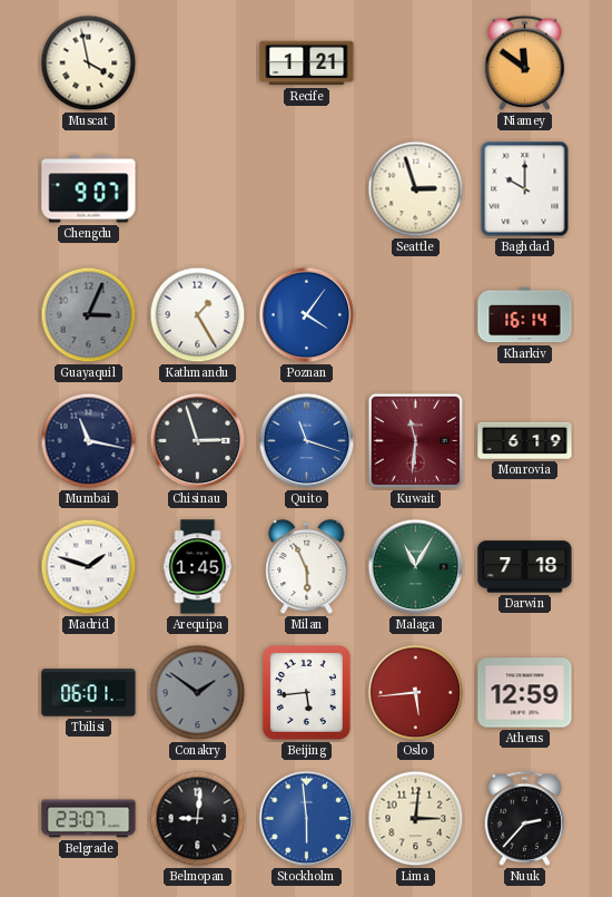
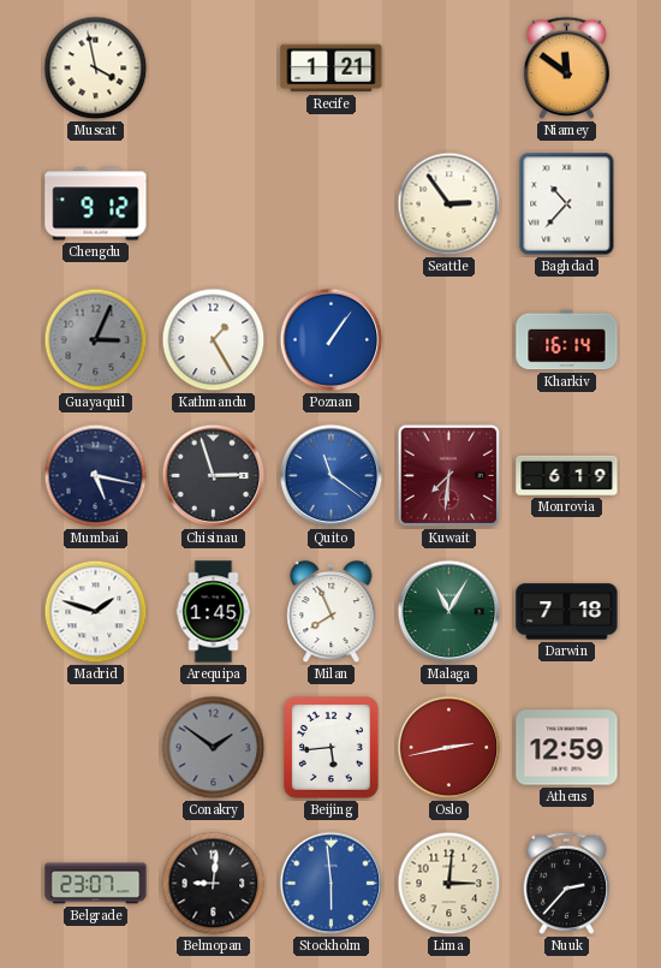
Chengdu: 9:07 -> 9:12
Seattle: 2:57 -> 2:54
Baghdad: 10:00 -> 10:37
Poznan: 4:06 -> 1:06
Mumbai: 11:17 -> 5:17
Quito: 11:18 -> 11:21
Kuwait: 11:31 -> 7:31
Milan: 5:56 -> 7:56
Tbilisi: 06:01 -> none
Oslo: 5:44 -> 2:43
